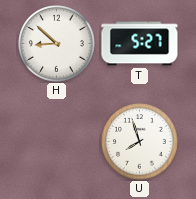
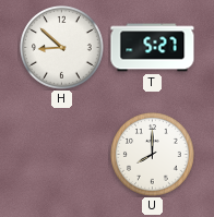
U: 7:57 -> 8:00
